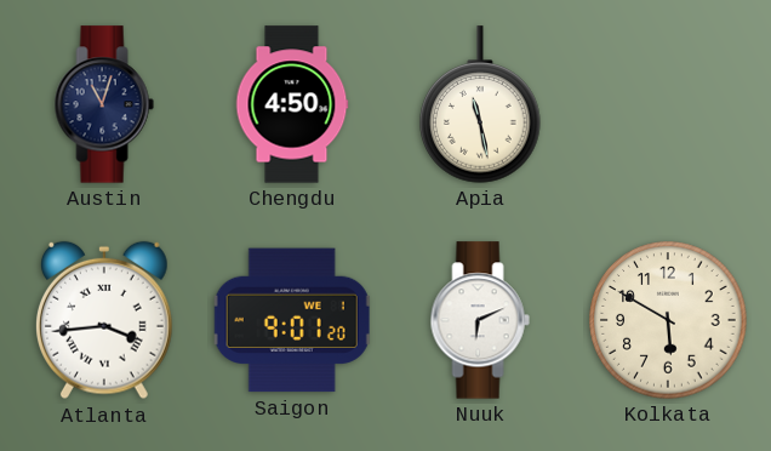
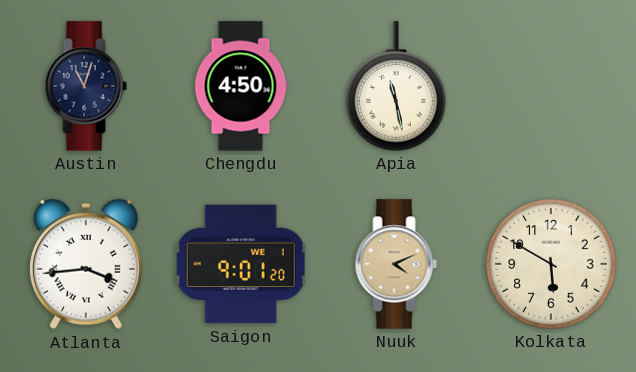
Nuuk: 6:11 -> 4:11
Nuuk dial: white -> champagne
